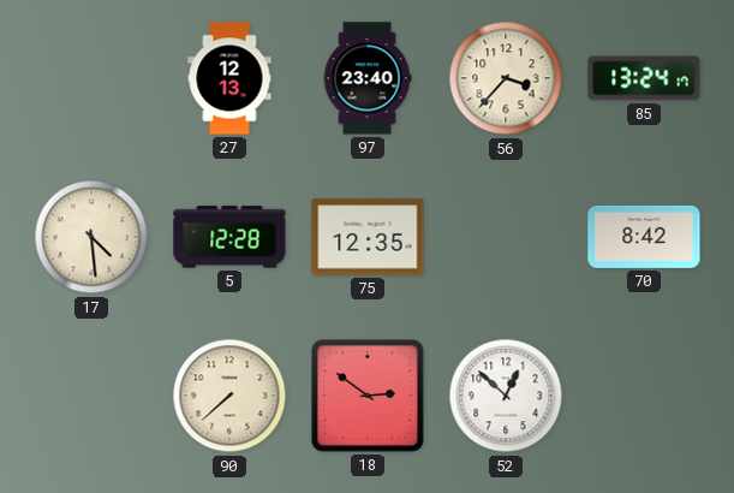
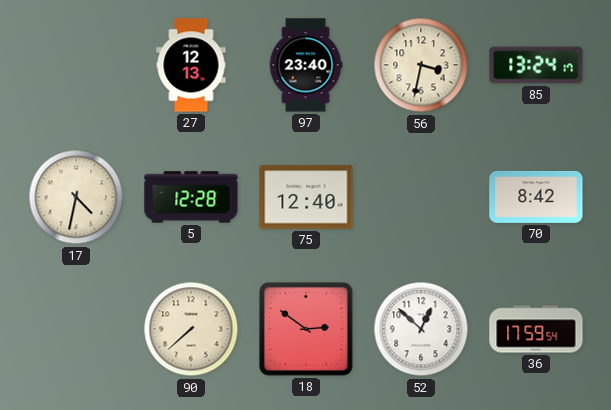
56: 3:37 -> 3:32
17: 4:29 -> 4:32
75: 12:35 -> 12:40
36: none -> 17:59
